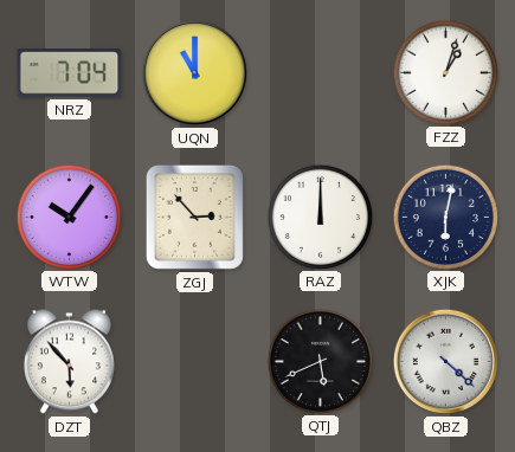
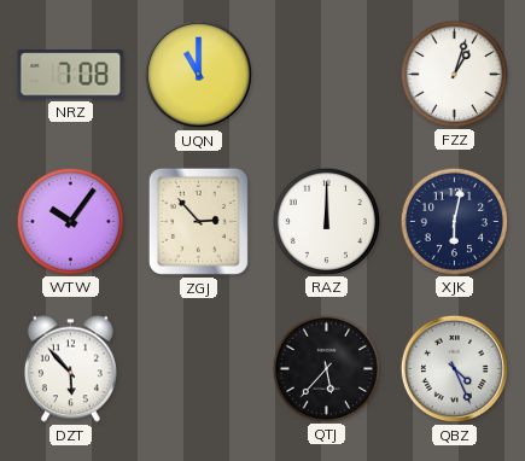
NRZ: 7:04 -> 7:08
QTJ: 5:41 -> 5:37
QBZ: 4:22 -> 4:26
